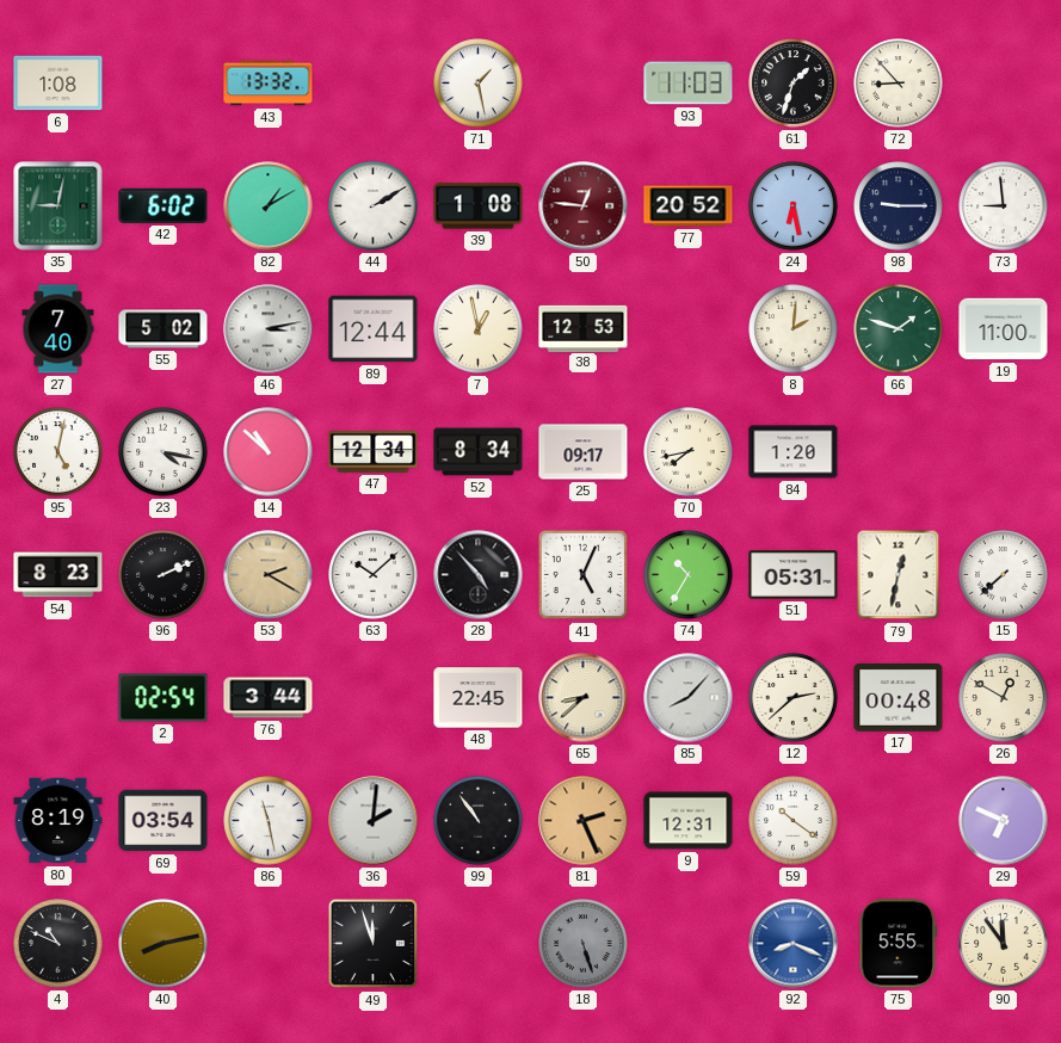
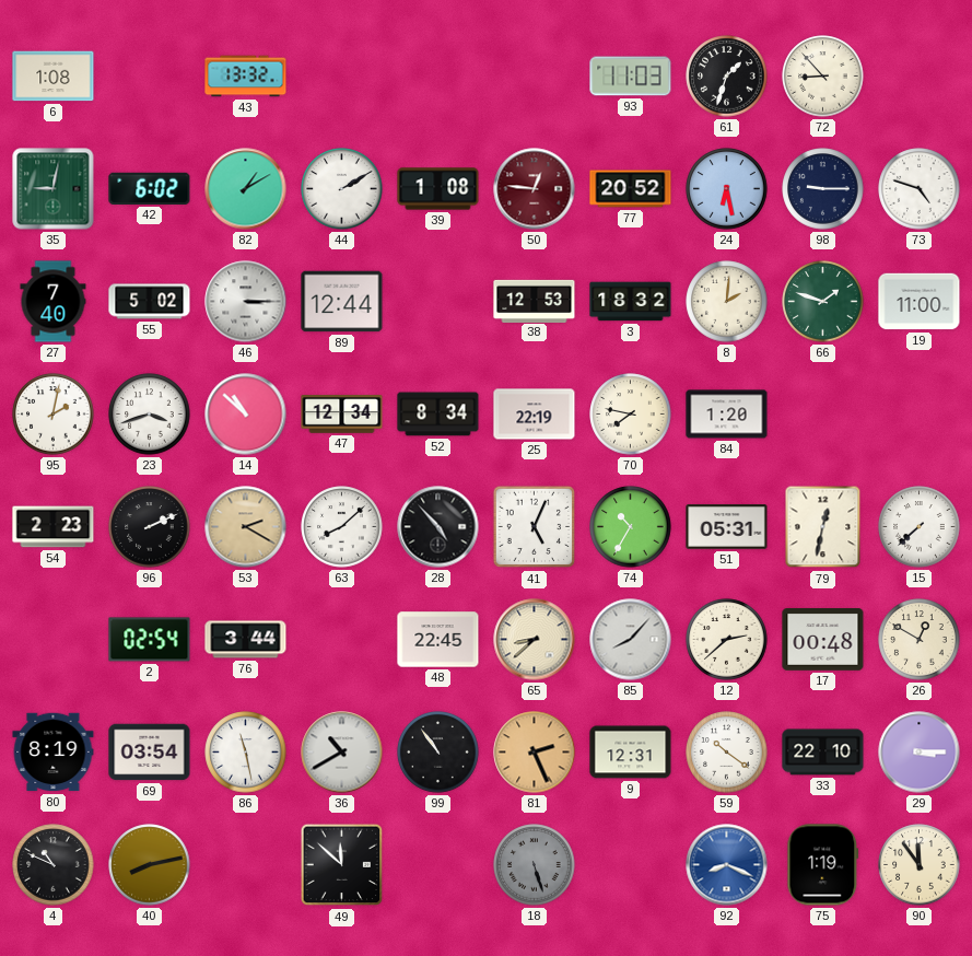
71: 1:28 -> none
73: 8:59 -> 4:48
46: 3:13 -> 3:15
7: 12:58 -> none
3: none -> 18:32
95: 5:02 -> 2:02
23: 4:17 -> 3:42
25: 09:17 -> 22:19
70: 7:43 -> 7:47
54: 8:23 -> 2:23
63: 10:08 -> 8:08
36: 2:01 -> 10:40
33: none -> 22:10
29: 6:49 -> 3:15
49: 11:57 -> 11:52
75: 5:55 -> 1:19
